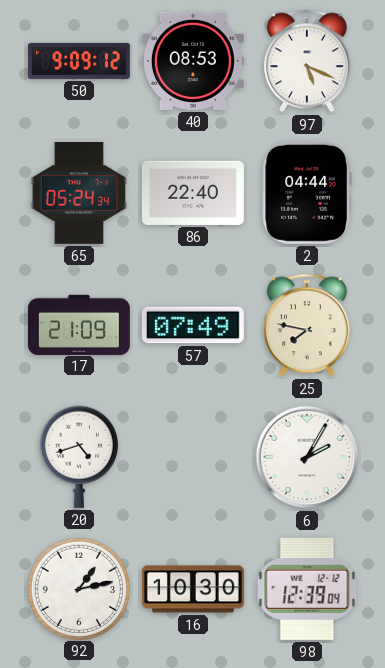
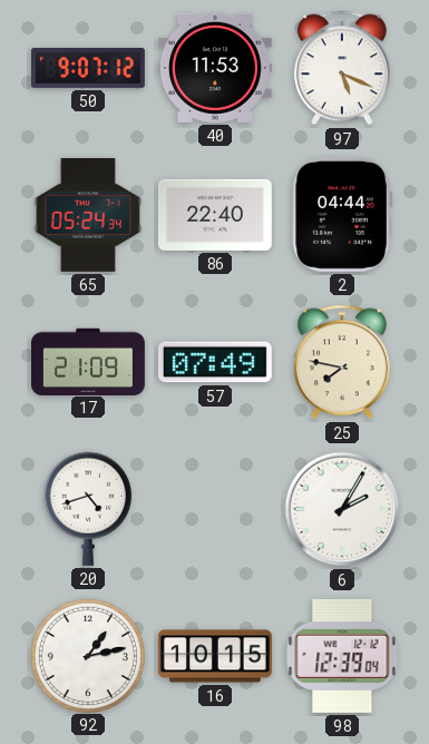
50: 9:09 -> 9:07
40: 08:53 -> 11:53
16: 10:30 -> 10:15
